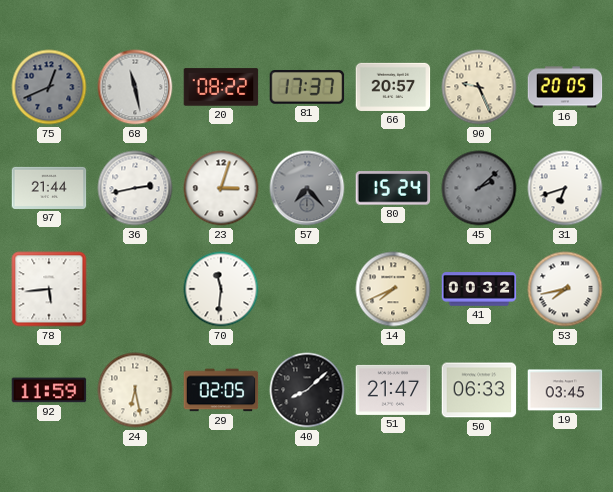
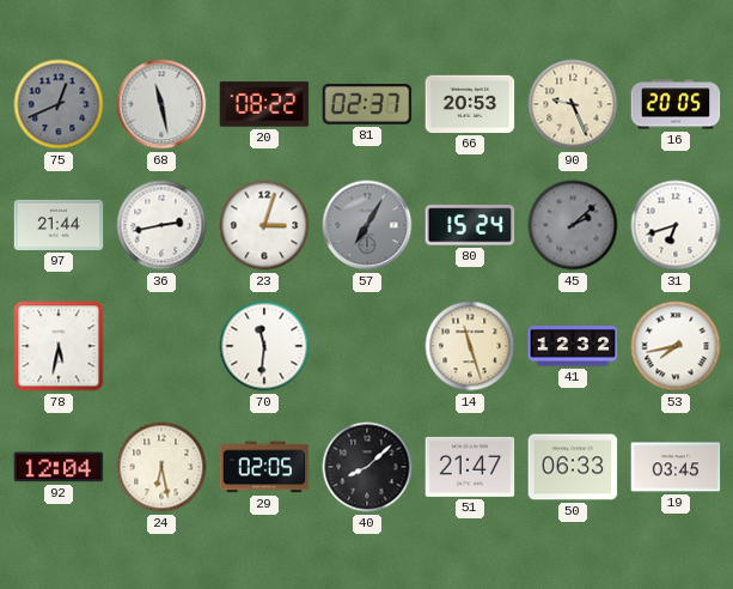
81: 17:37 -> 02:37
66: 20:57 -> 20:53
57: 7:23 -> 7:05
78: 5:44 -> 5:32
14: 7:41 -> 11:27
41: 00:32 -> 12:32
92: 11:59 -> 12:04
